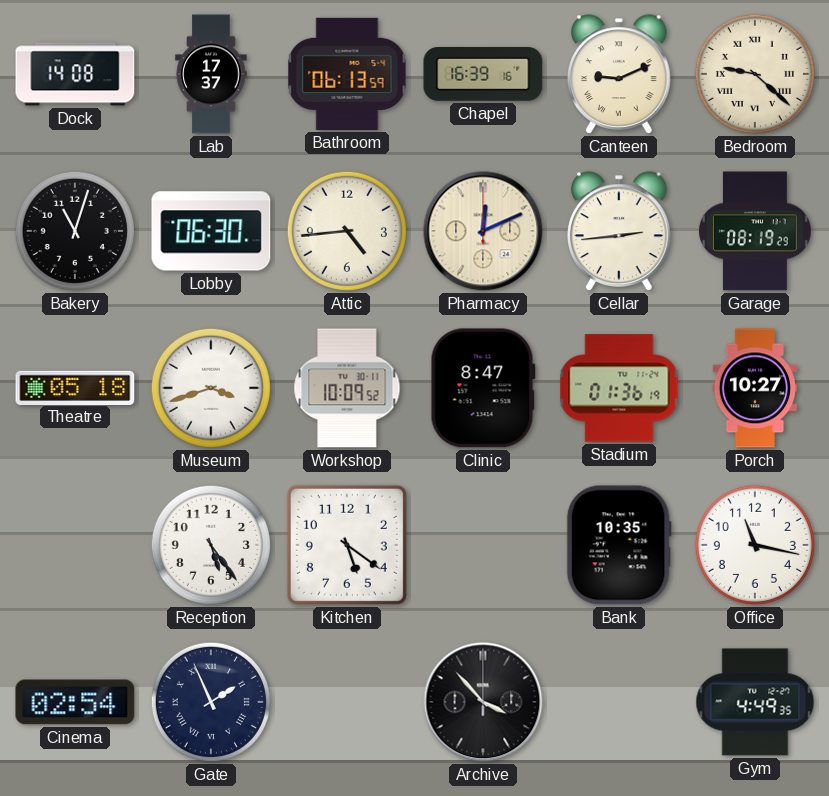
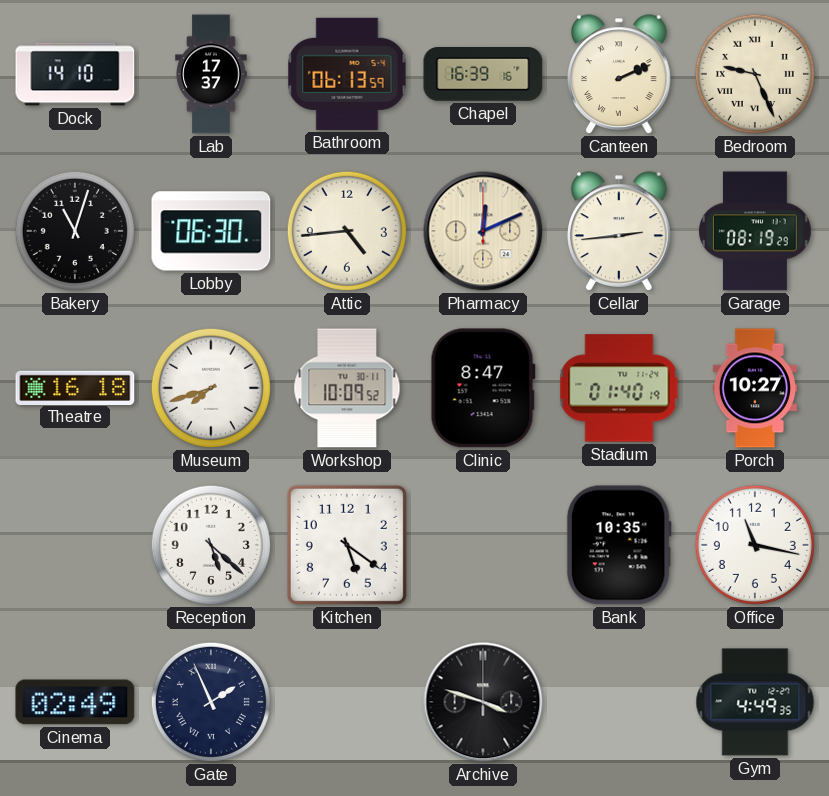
Dock: 14:08 -> 14:10
Canteen: 9:11 -> 2:11
Bedroom: 9:22 -> 9:26
Theatre: 05:18 -> 16:18
Museum: 3:42 -> 7:42
Stadium: 01:36 -> 01:40
Reception: 5:24 -> 5:22
Cinema: 02:54 -> 02:49
Archive: 3:53 -> 3:48
